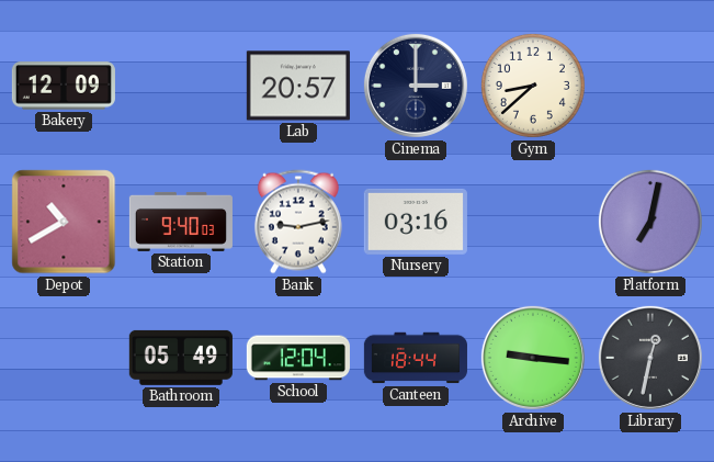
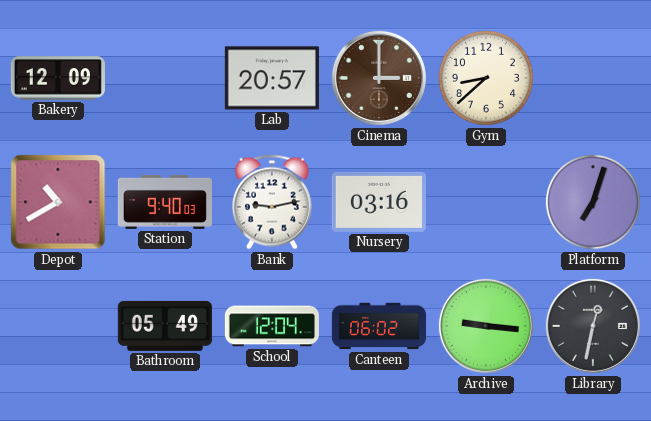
Cinema dial: navy -> brown
Platform: 7:02 -> 7:03
Canteen: 18:44 -> 06:02
